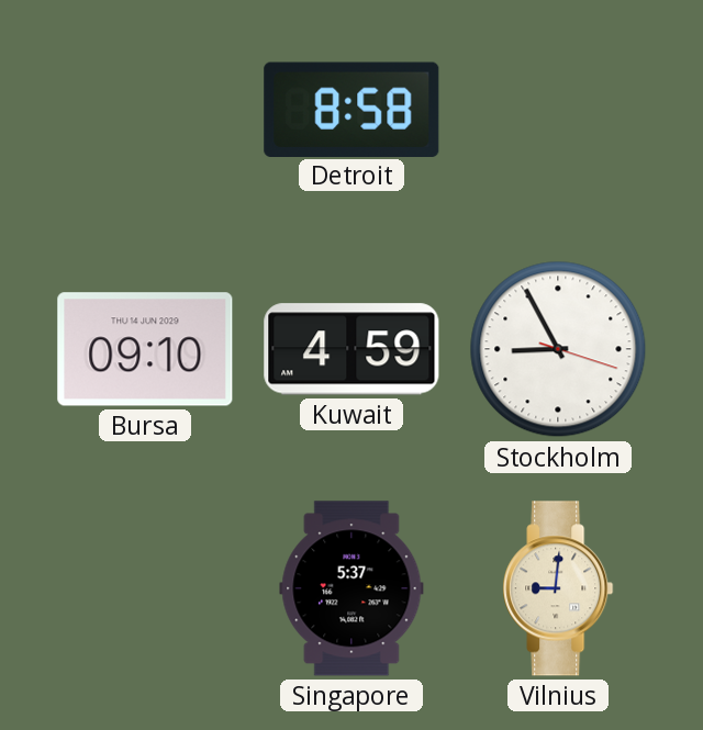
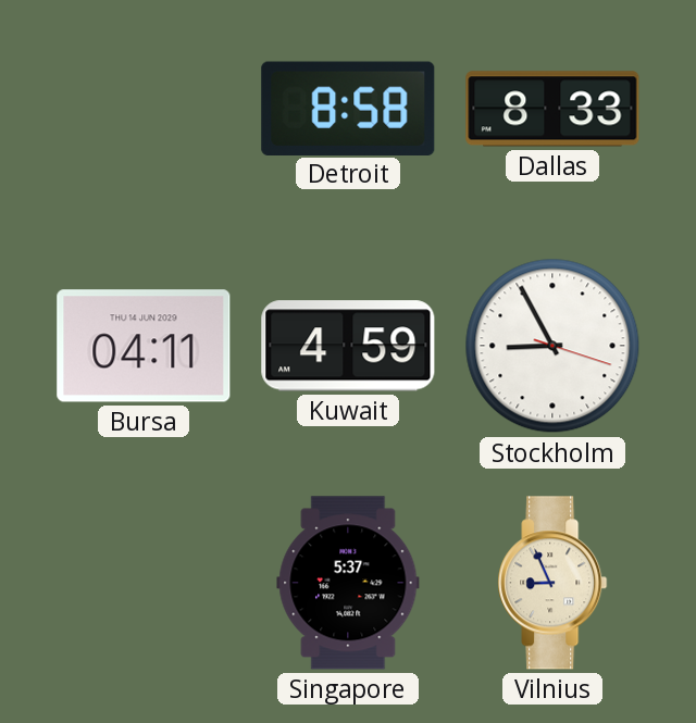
Dallas: none -> 8:33
Bursa: 09:10 -> 04:11
Vilnius: 9:01 -> 8:56
